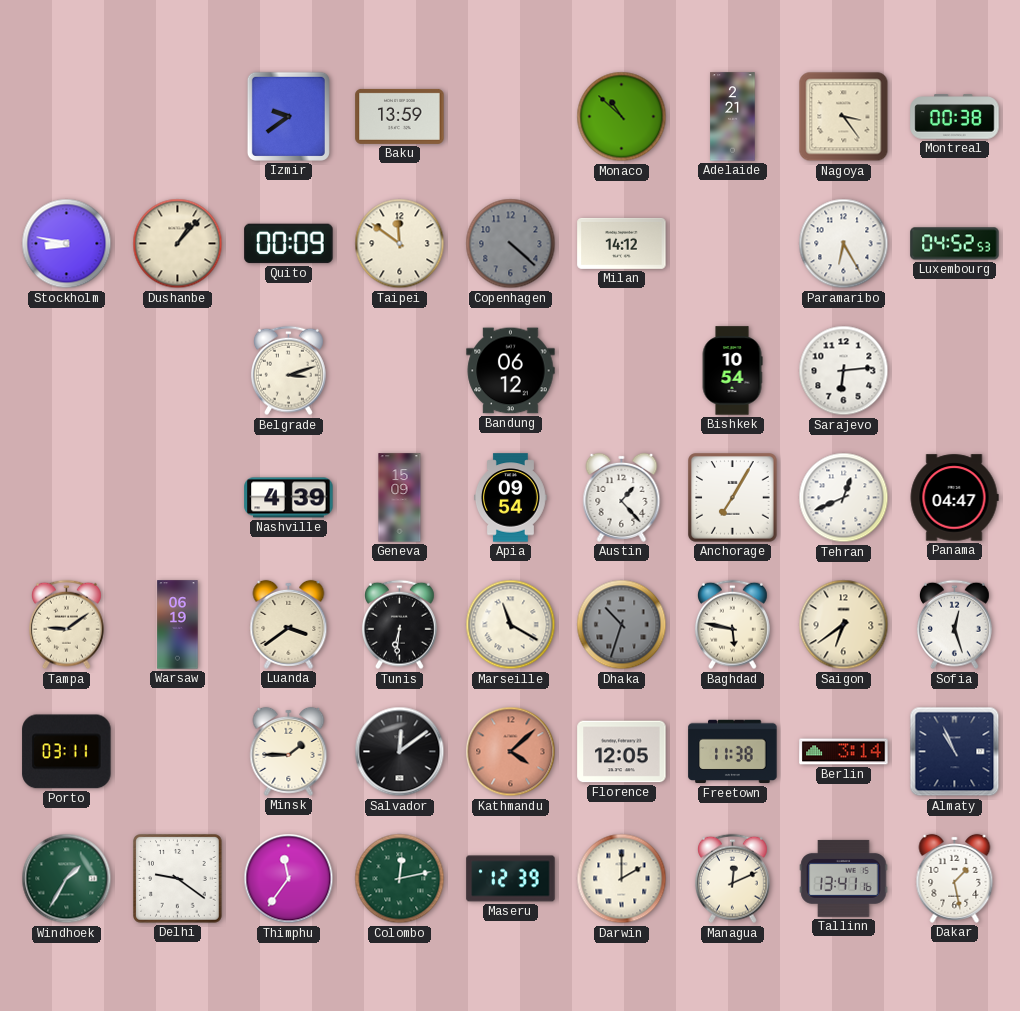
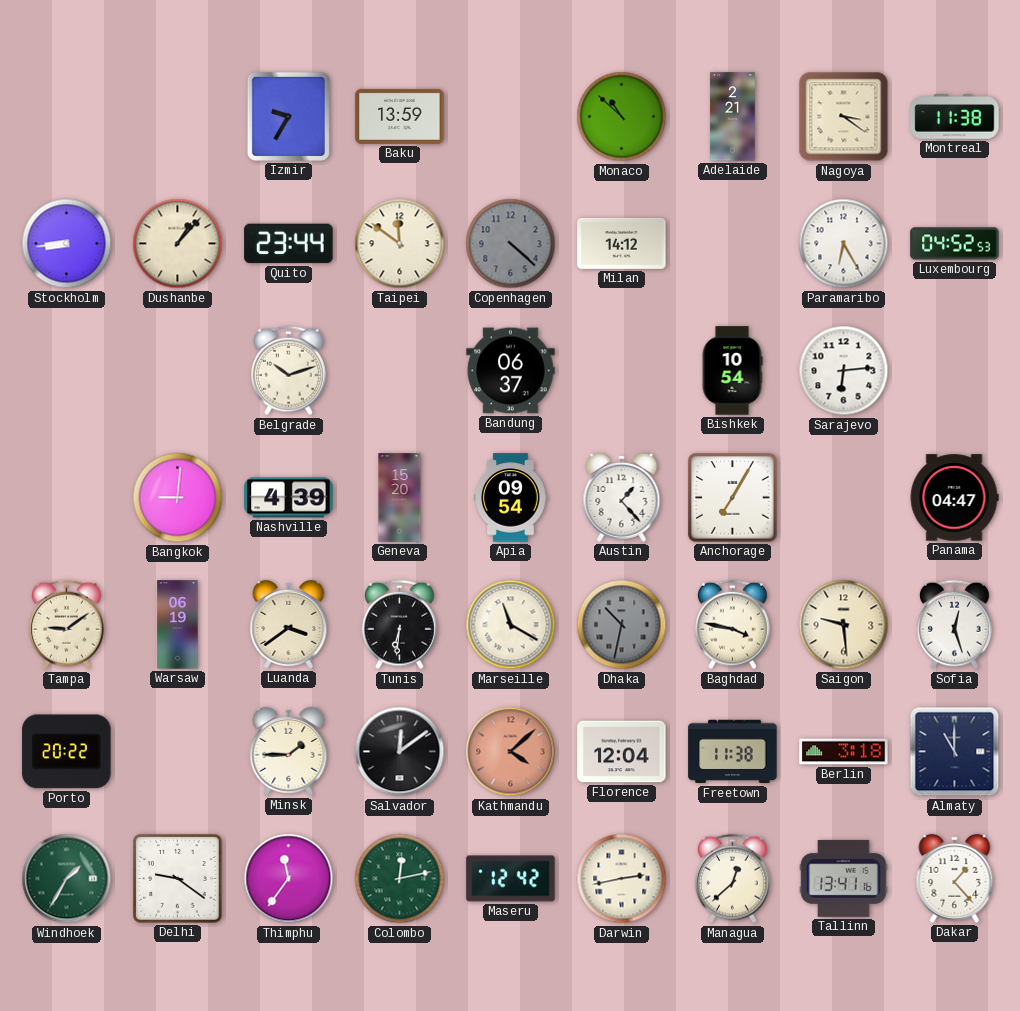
Izmir: 9:39 -> 9:35
Nagoya: 3:24 -> 3:21
Montreal: 00:38 -> 11:38
Stockholm: 8:47 -> 8:44
Quito: 00:09 -> 23:44
Belgrade: 3:12 -> 10:12
Bandung: 06:12 -> 06:37
Bangkok: none -> 9:01
Geneva: 15:09 -> 15:20
Tehran: 12:41 -> none
Dhaka: 10:33 -> 10:32
Baghdad: 5:47 -> 3:47
Saigon: 6:39 -> 9:29
Porto: 03:11 -> 20:22
Florence: 12:05 -> 12:04
Berlin: 3:14 -> 3:18
Almaty: 10:56 -> 11:00
Maseru: 12:39 -> 12:42
Darwin: 2:00 -> 2:43
Managua: 12:11 -> 12:38
Dakar: 1:28 -> 1:23
